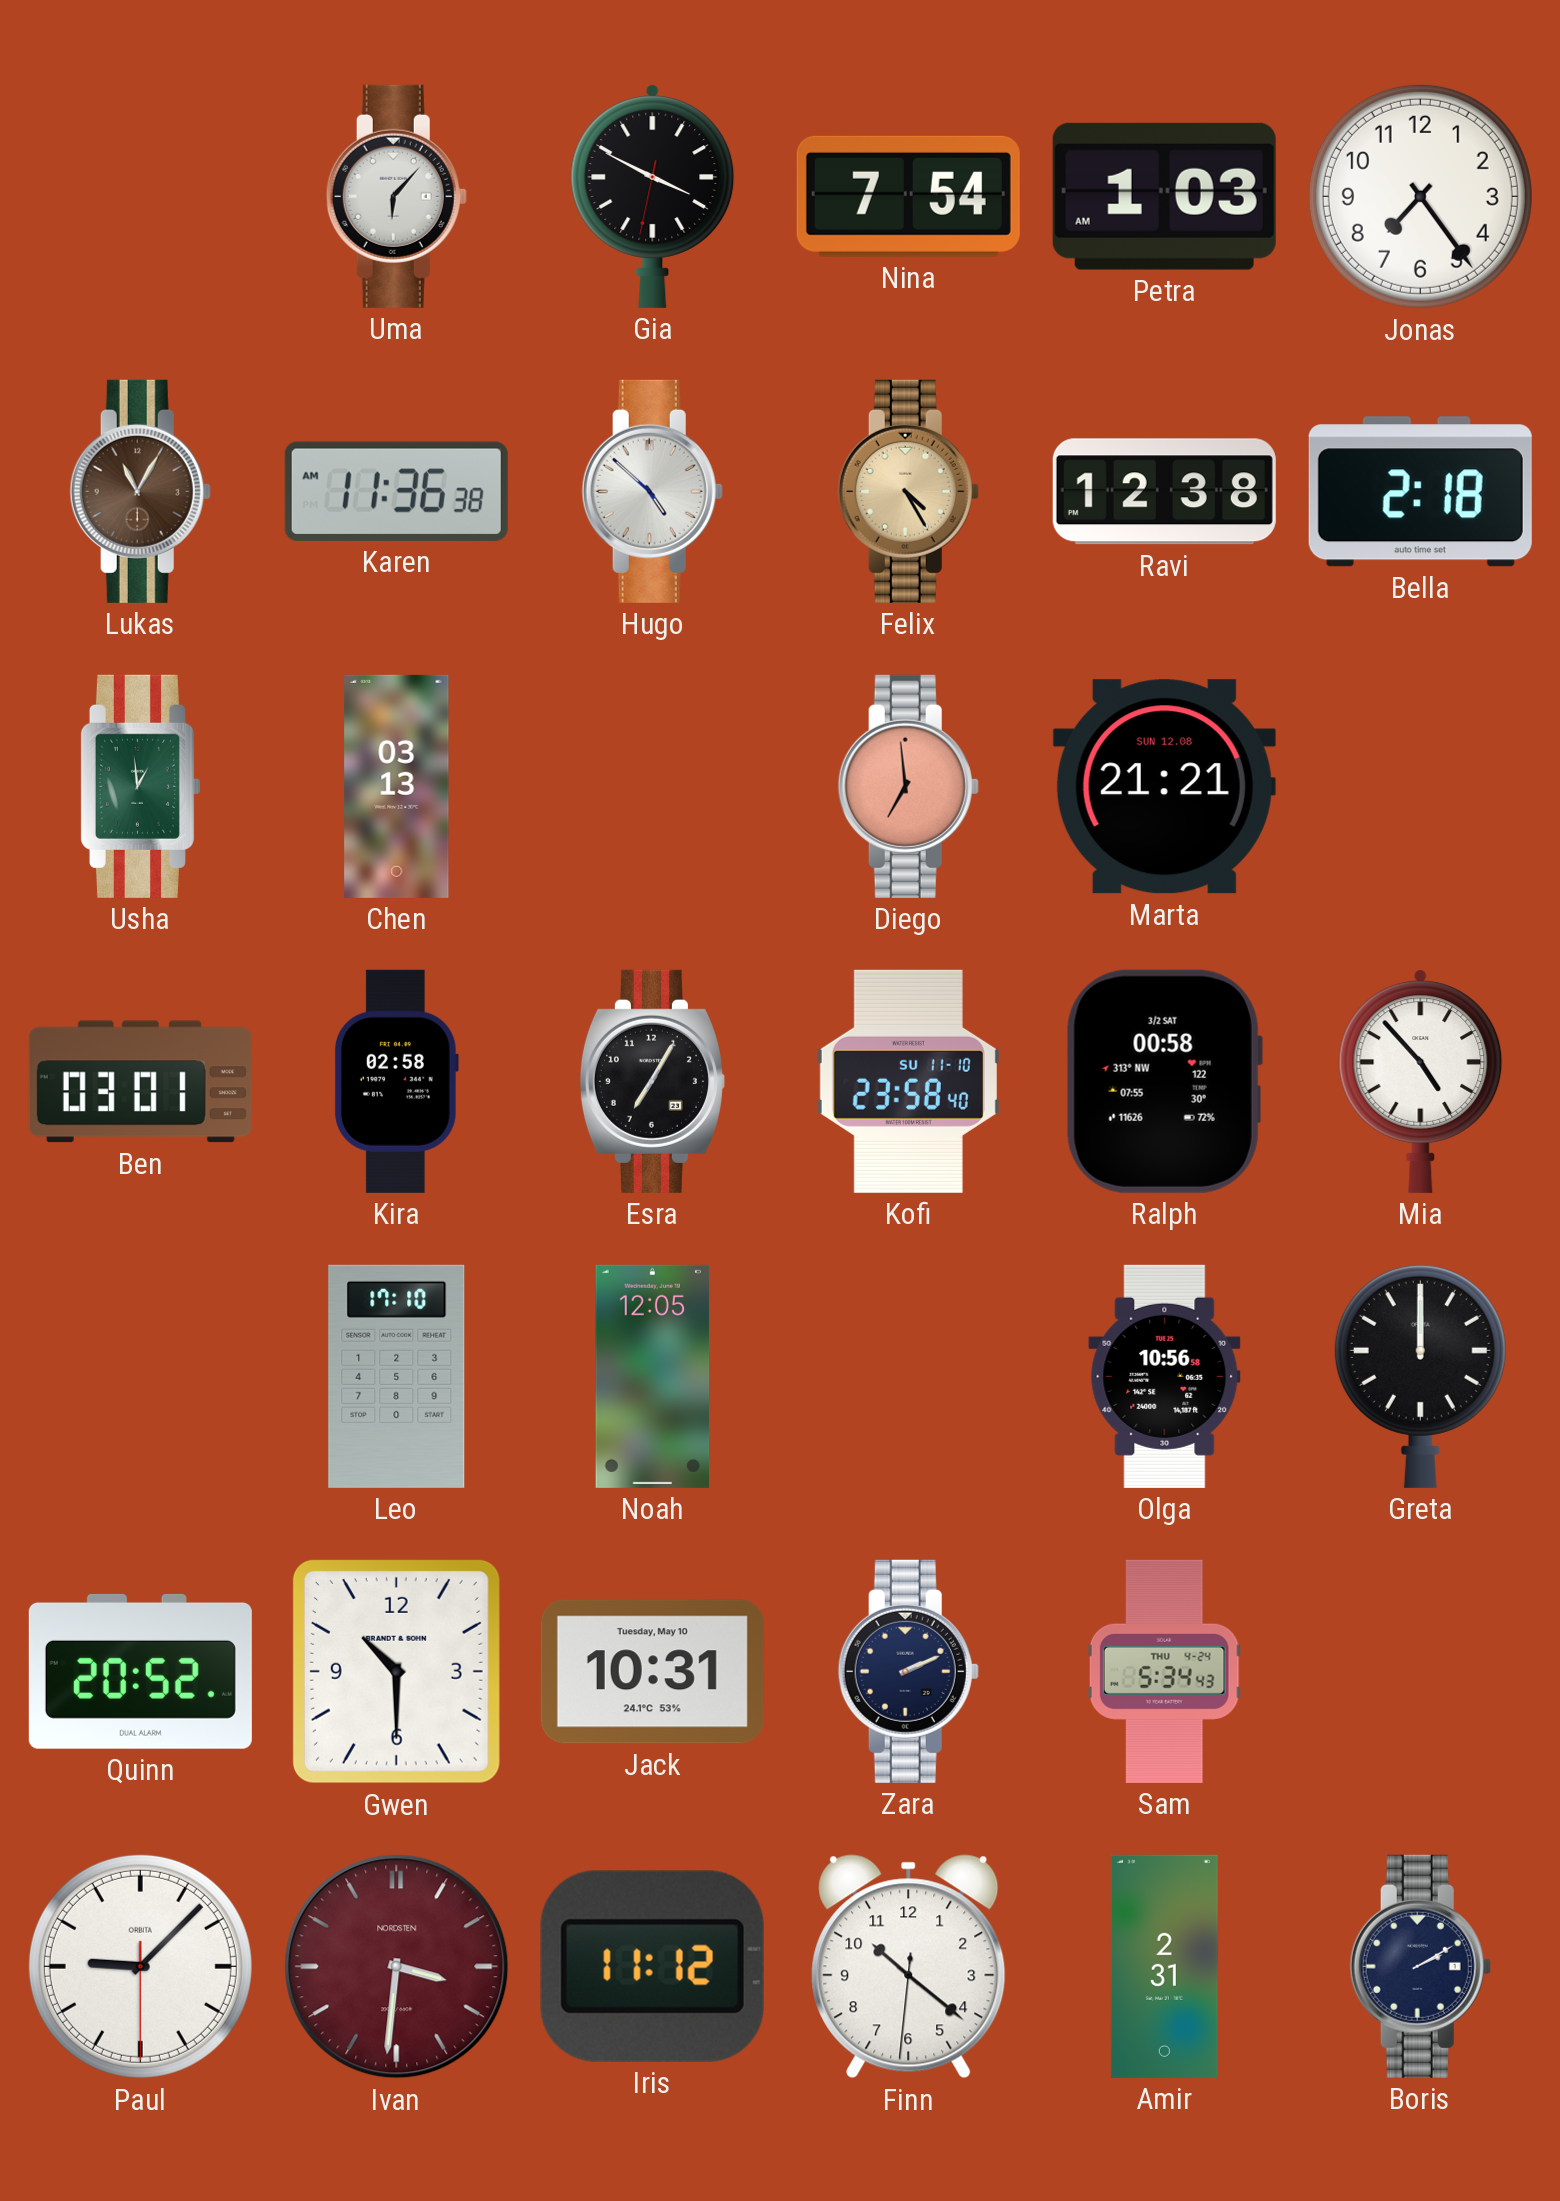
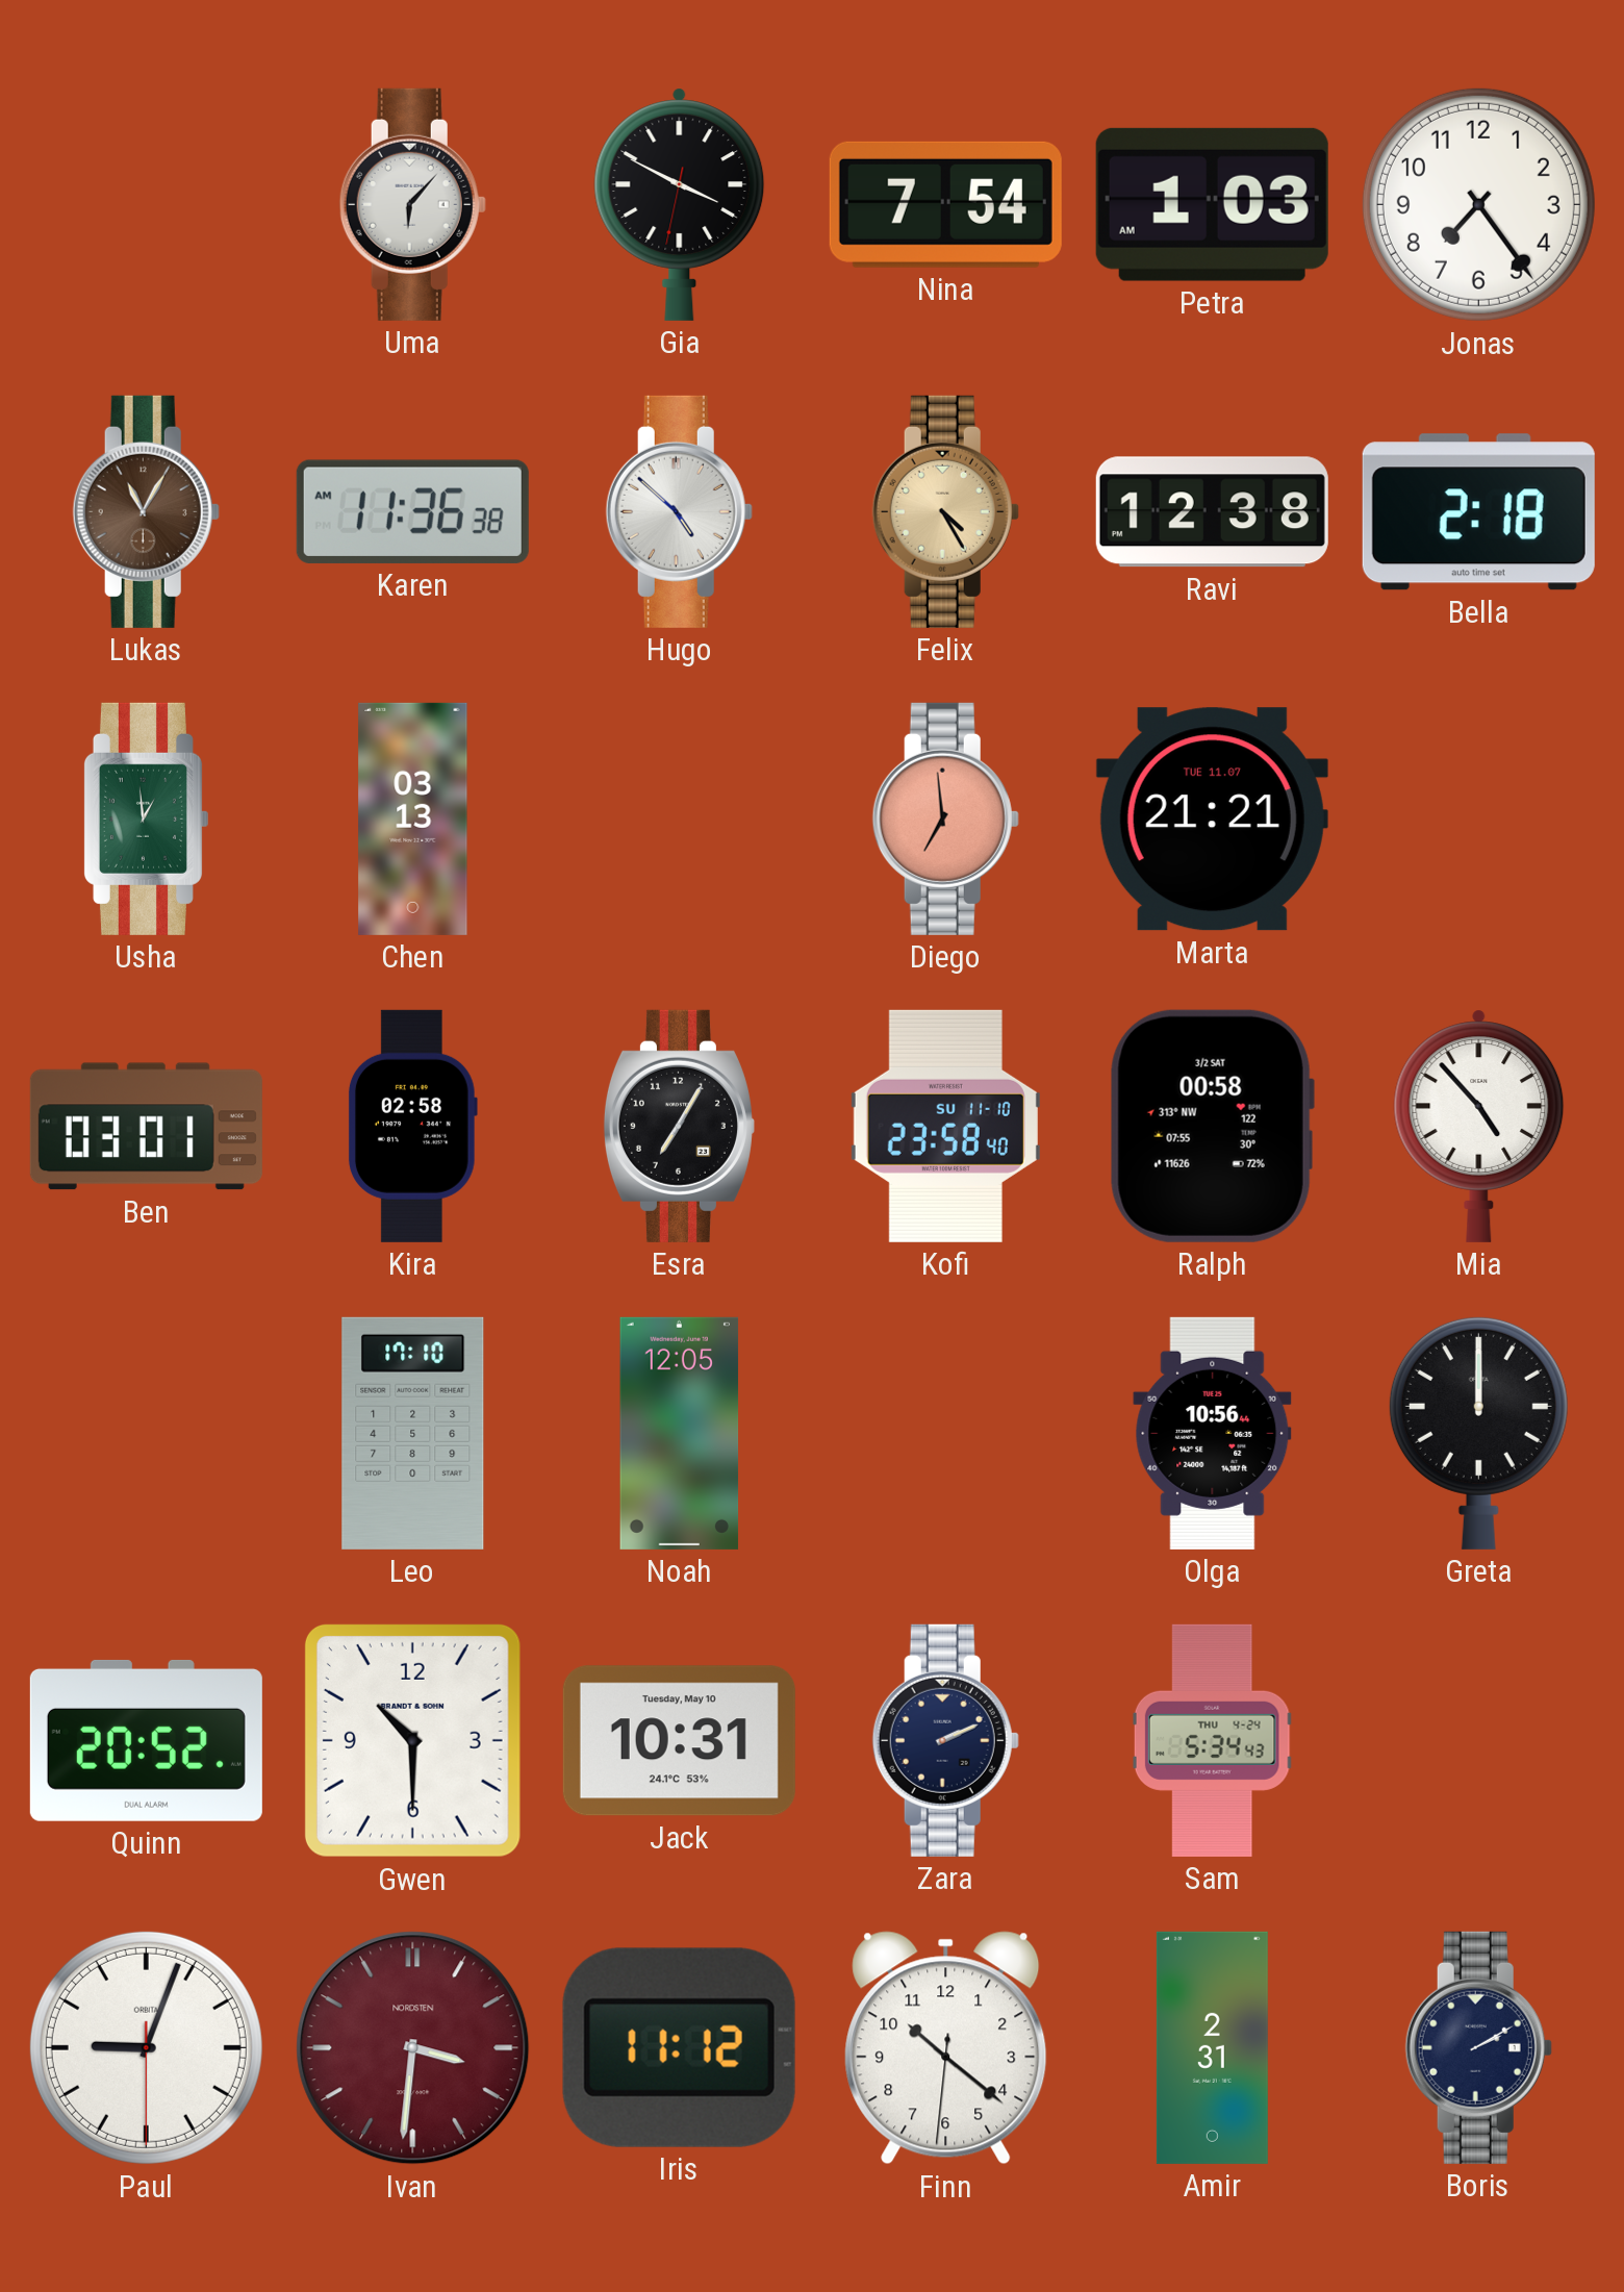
Marta date: SUN 12.08 -> TUE 11.07
Olga: 10:56:58 -> 10:56:44
Paul: 9:07 -> 9:03
